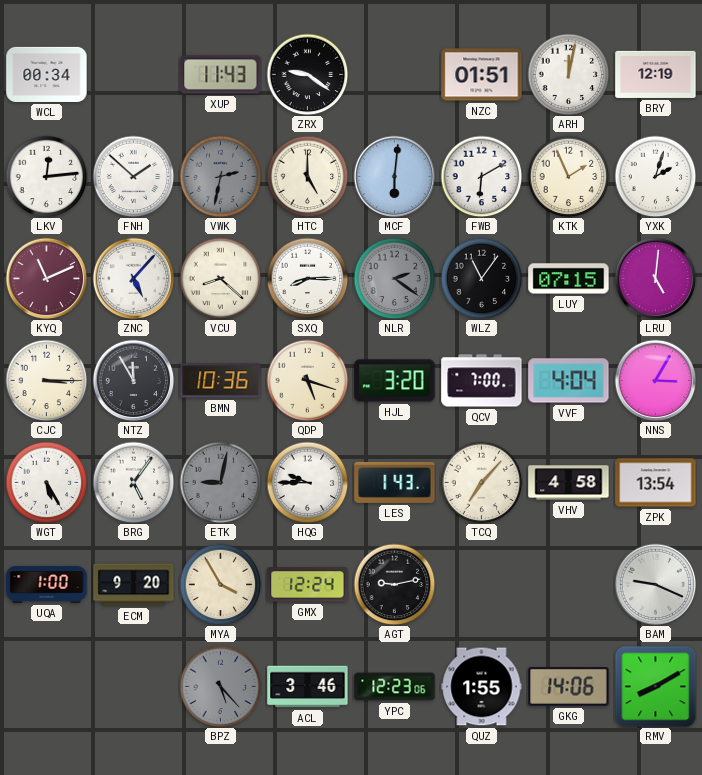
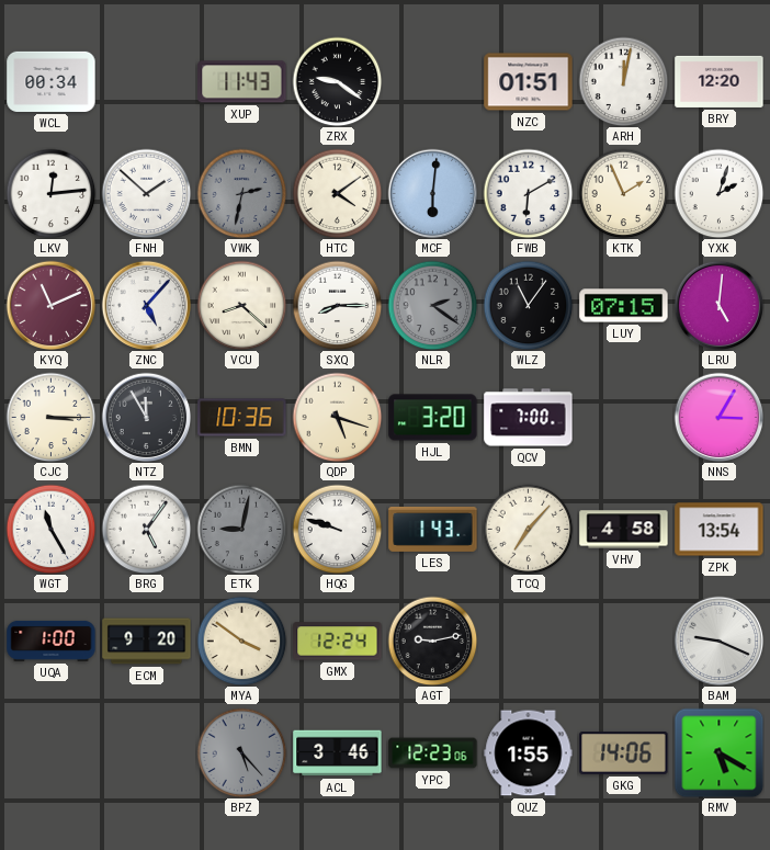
BRY: 12:19 -> 12:20
HTC: 5:00 -> 4:09
VVF: 4:04 -> none
WGT: 5:25 -> 11:25
HQG: 9:45 -> 9:48
MYA: 3:55 -> 3:51
RMV: 8:10 -> 5:20
